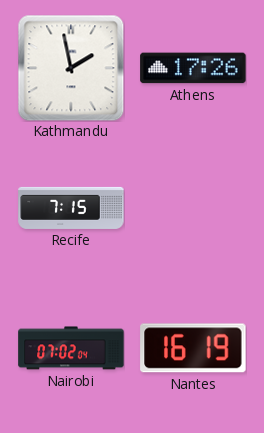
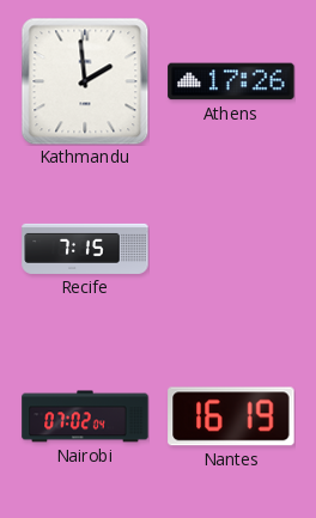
Kathmandu: 1:58 -> 1:59
